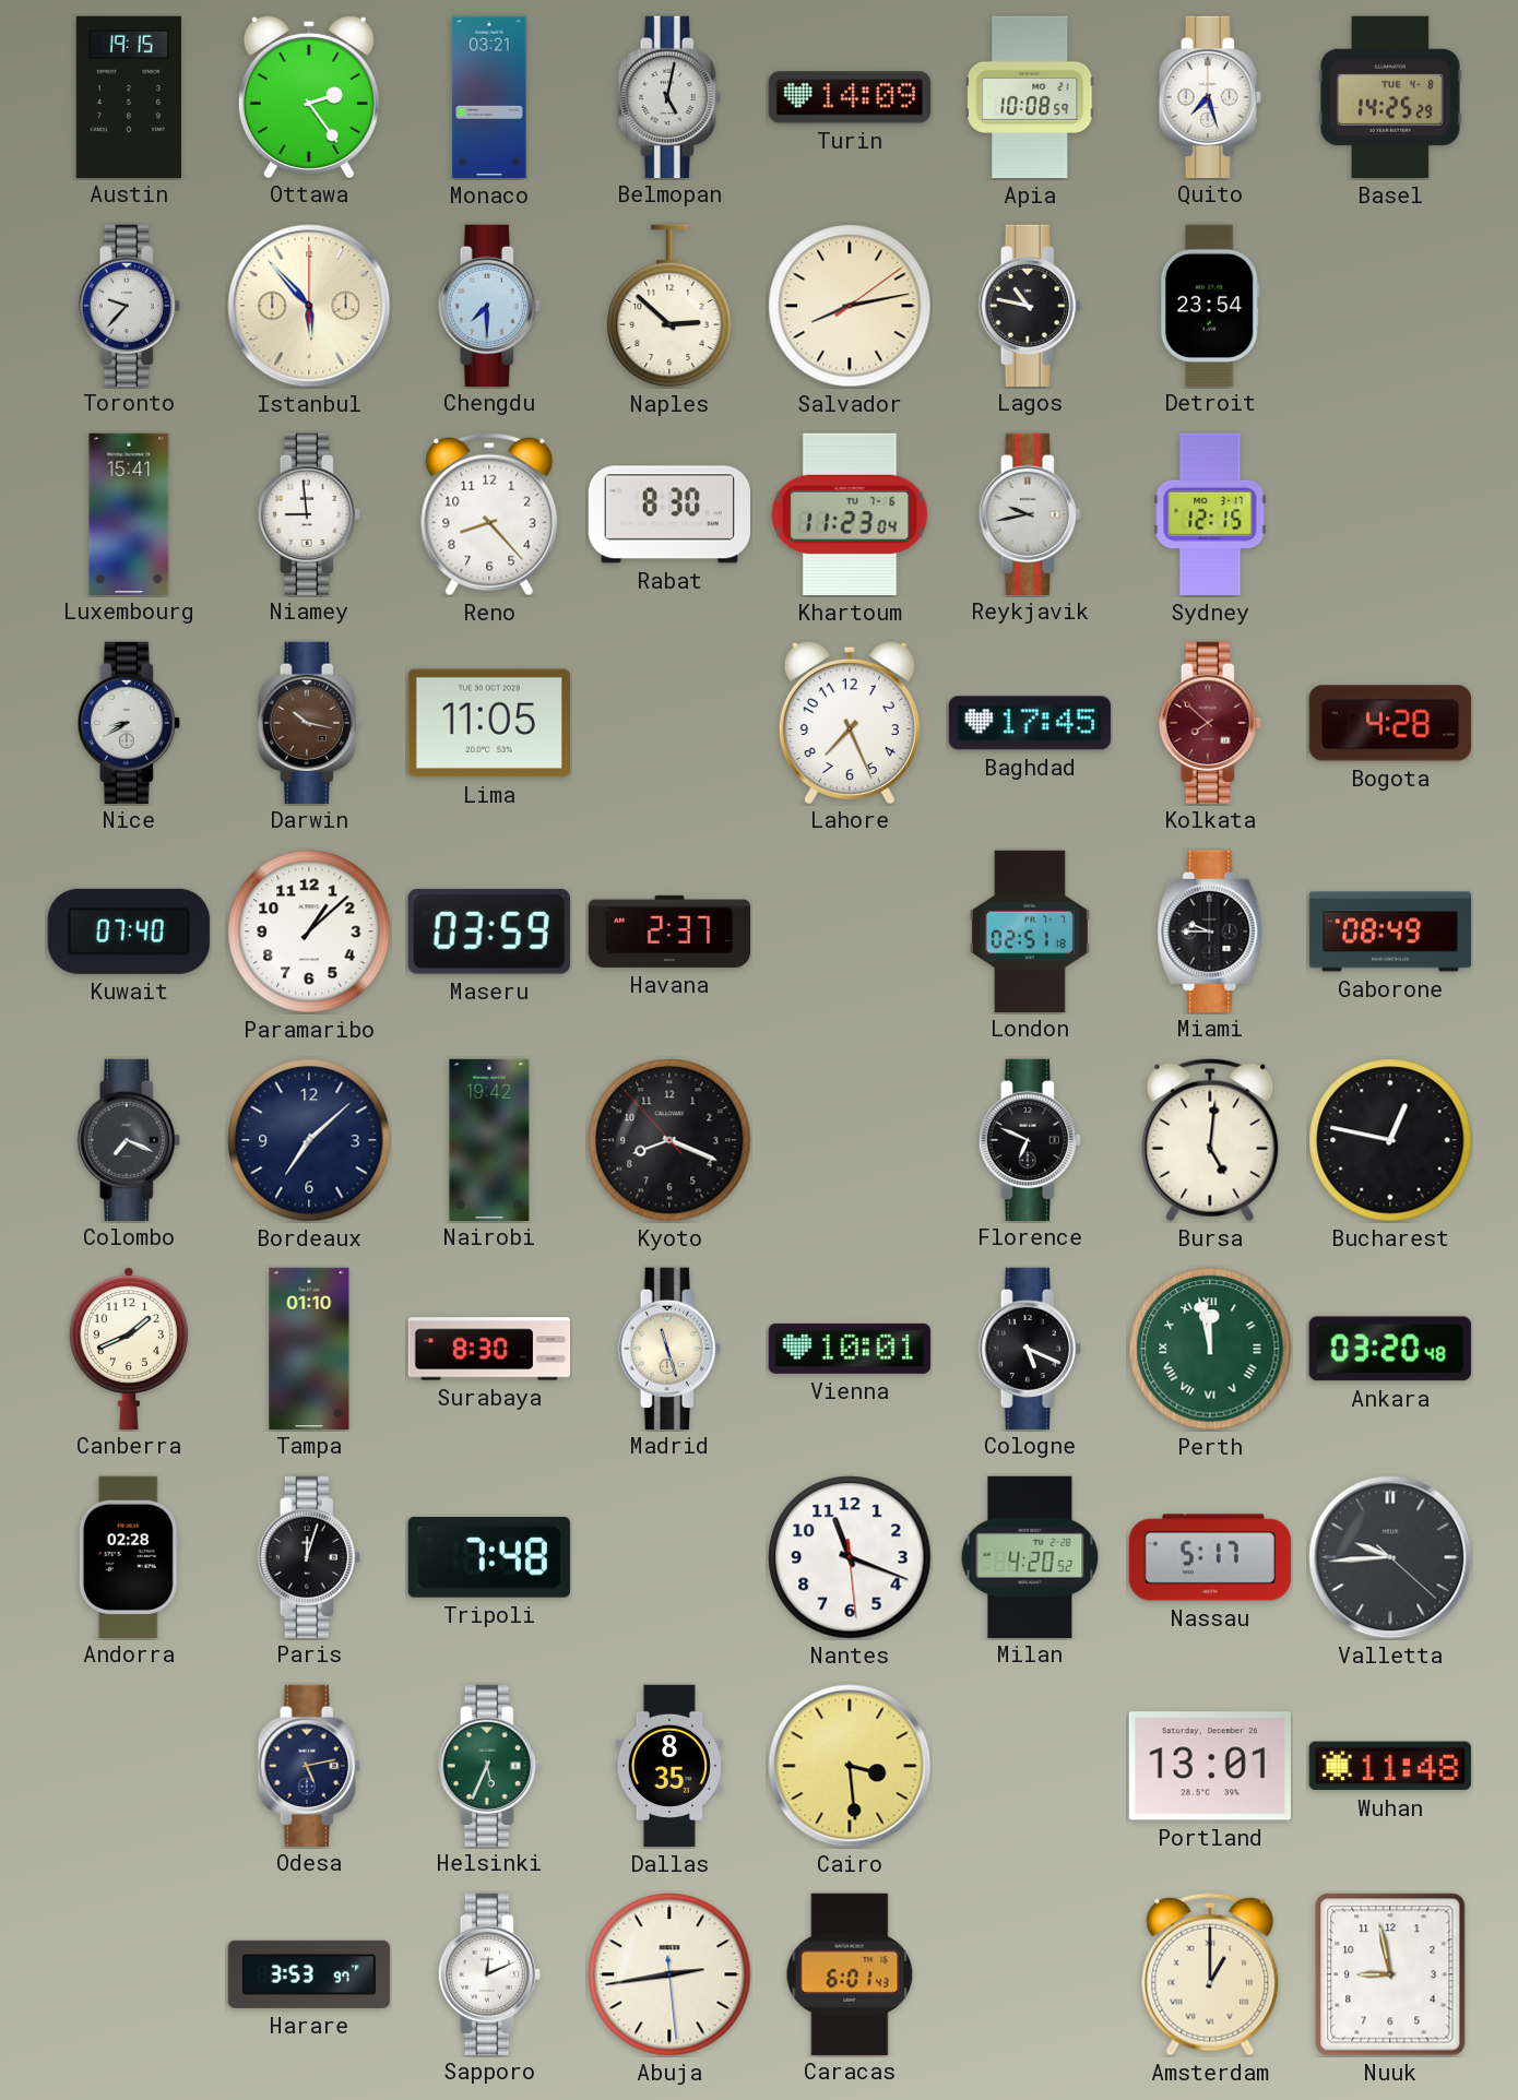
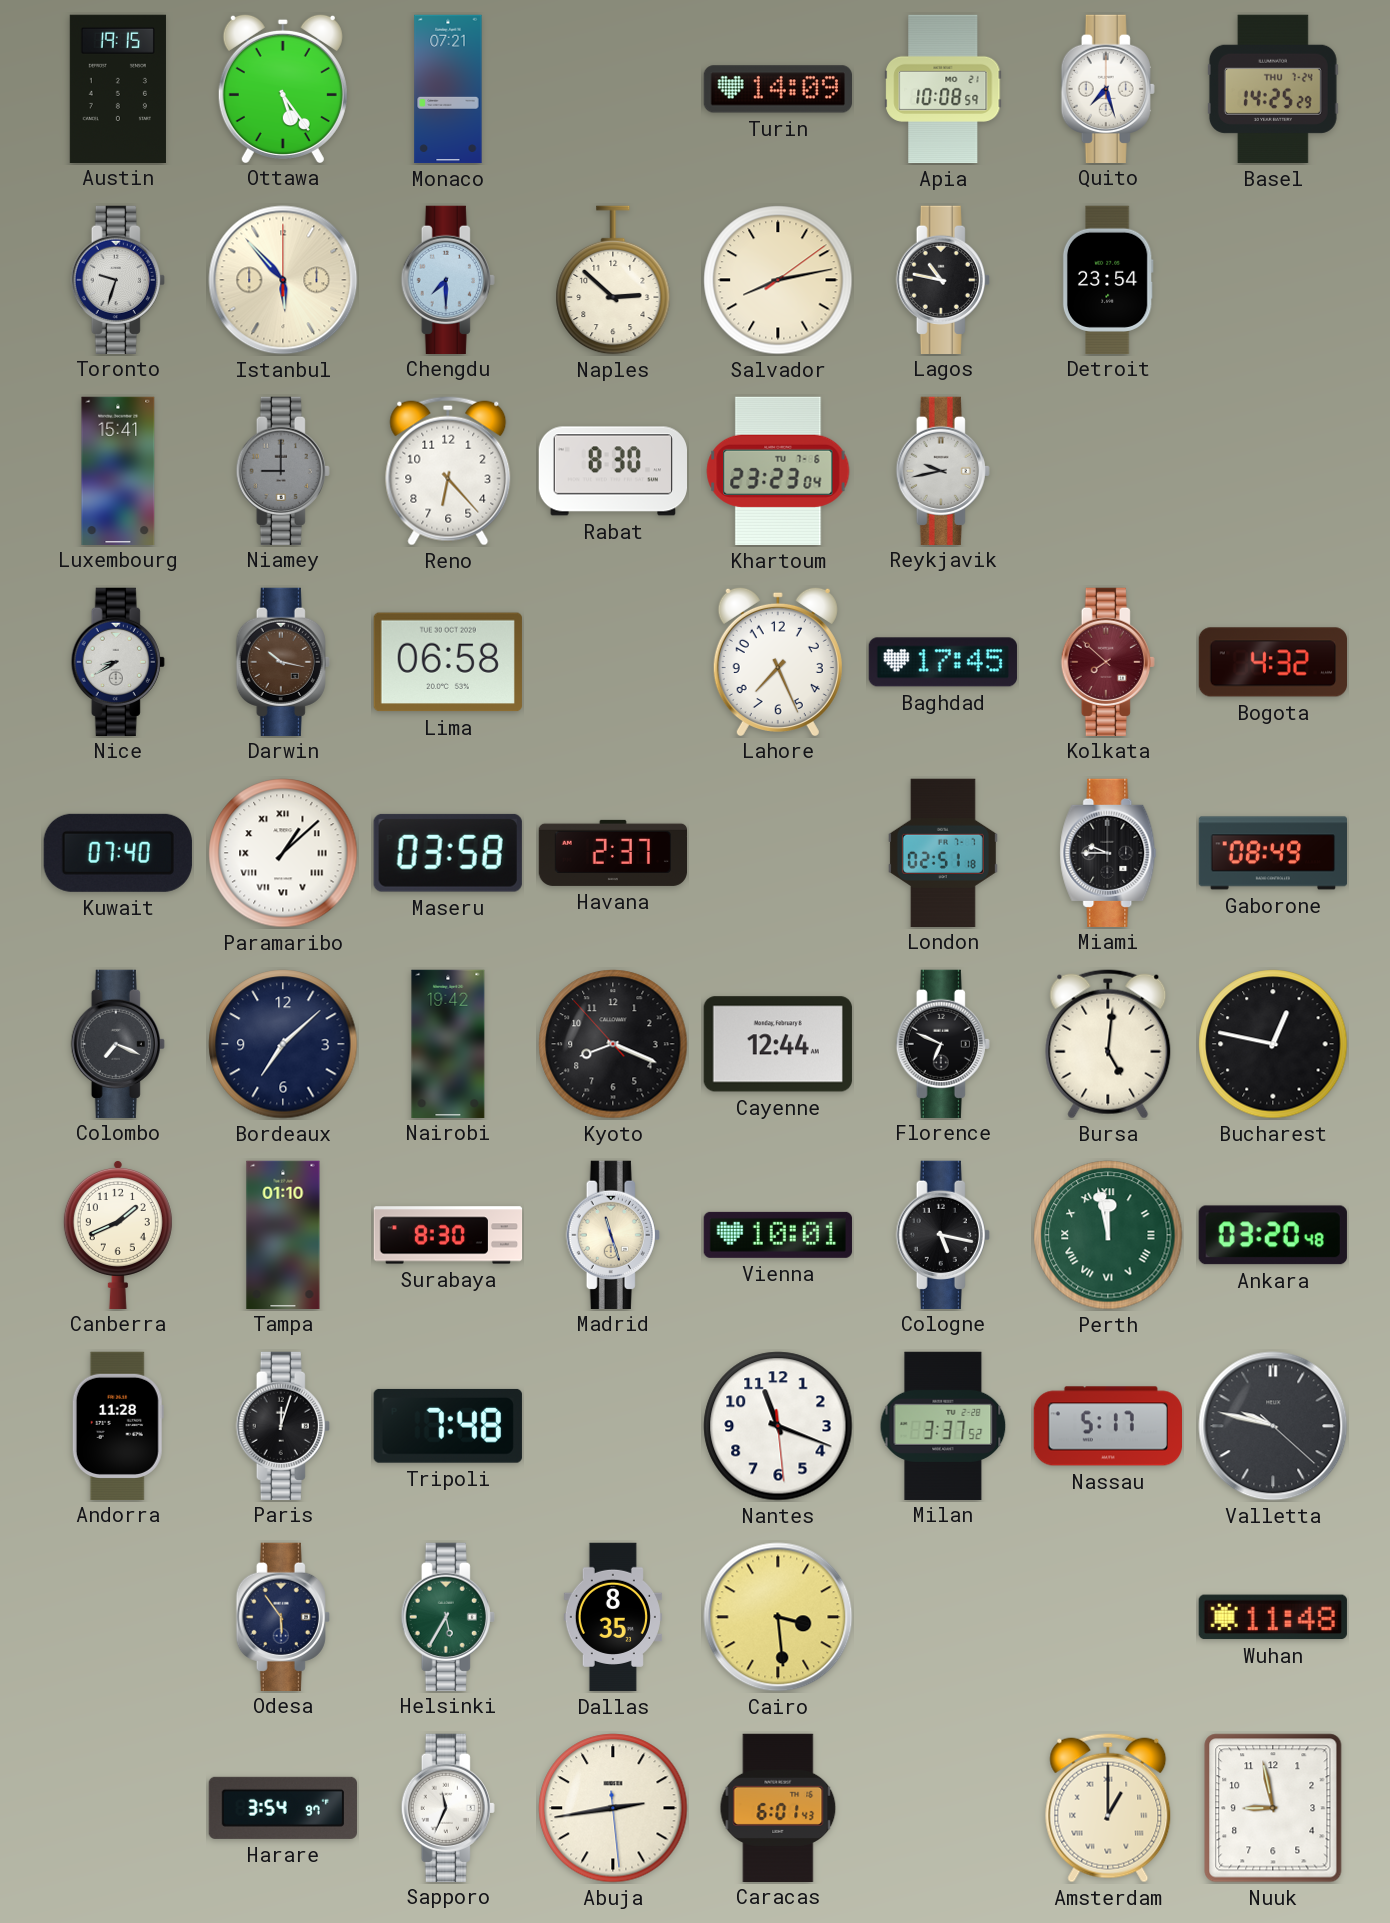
Ottawa: 2:24 -> 5:24
Monaco: 03:21 -> 07:21
Belmopan: 5:02 -> none
Basel date: TUE 4-8 -> THU 7-24
Toronto: 9:37 -> 9:33
Niamey: 8:59 -> 9:00
Niamey dial: white -> grey
Reno: 8:23 -> 6:23
Khartoum: 11:23 -> 23:23
Sydney: 12:15 -> none
Lima: 11:05 -> 06:58
Bogota: 4:28 -> 4:32
Paramaribo numerals: Arabic -> Roman
Maseru: 03:59 -> 03:58
Cayenne: none -> 12:44
Cologne: 5:19 -> 5:17
Andorra: 02:28 -> 11:28
Milan: 4:20 -> 3:37
Valletta: 9:44 -> 9:47
Odesa: 5:13 -> 5:54
Helsinki: 5:34 -> 5:35
Portland: 13:01 -> none
Harare: 3:53 -> 3:54
Sapporo: 12:11 -> 11:34
